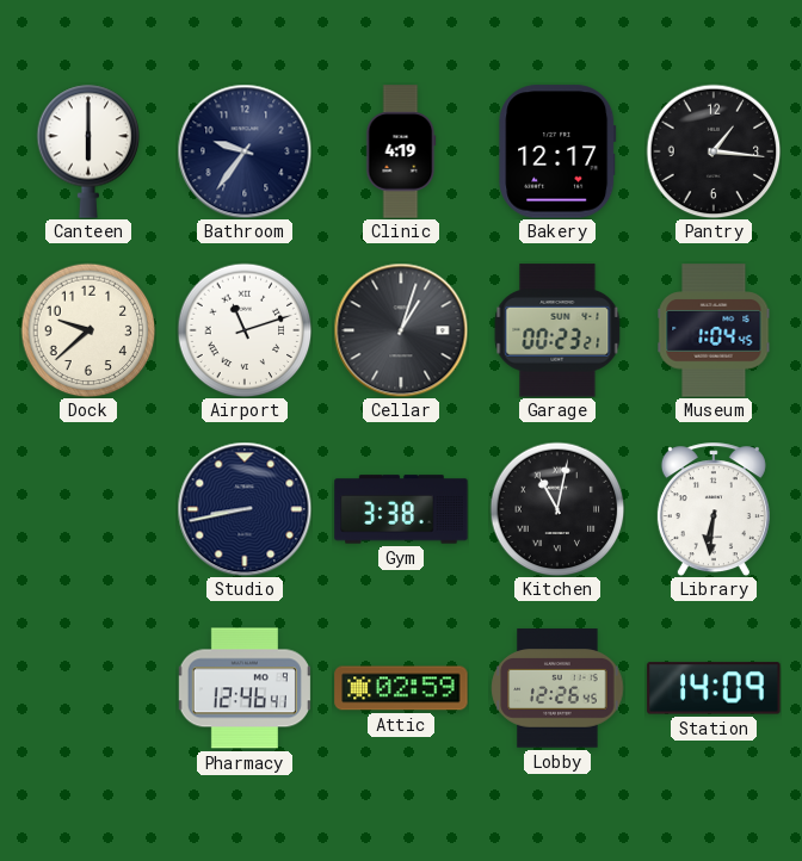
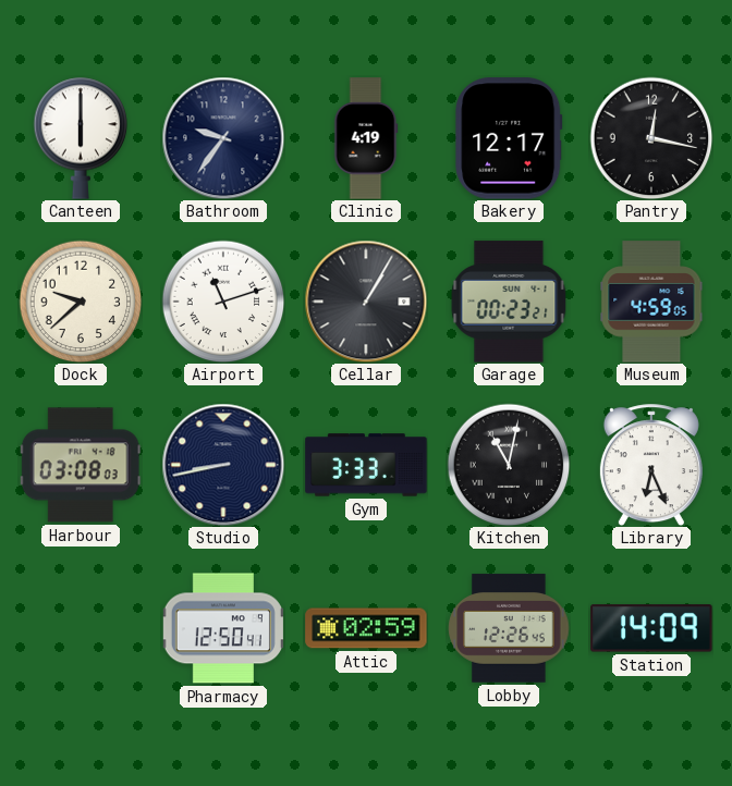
Pantry: 1:16 -> 12:17
Cellar: 1:03 -> 1:05
Museum: 1:04 -> 4:59
Harbour: none -> 03:08
Gym: 3:38 -> 3:33
Library: 6:31 -> 6:26
Pharmacy: 12:46 -> 12:50
